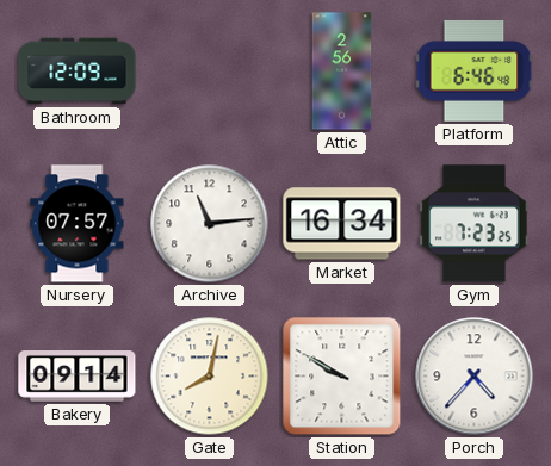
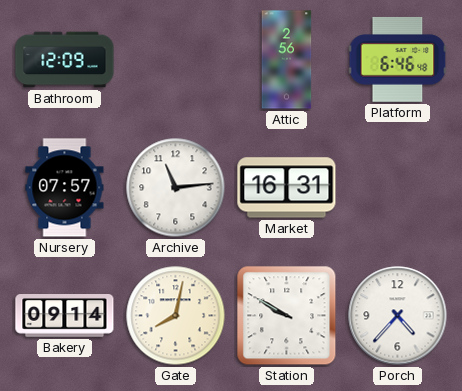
Market: 16:34 -> 16:31
Gym: 7:23 -> none
